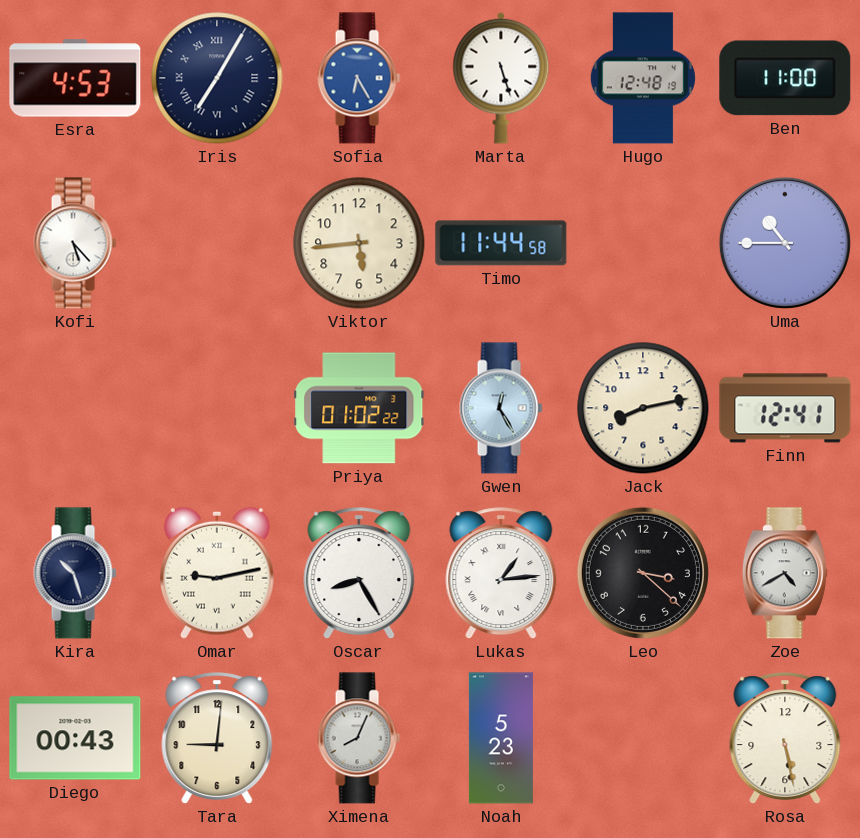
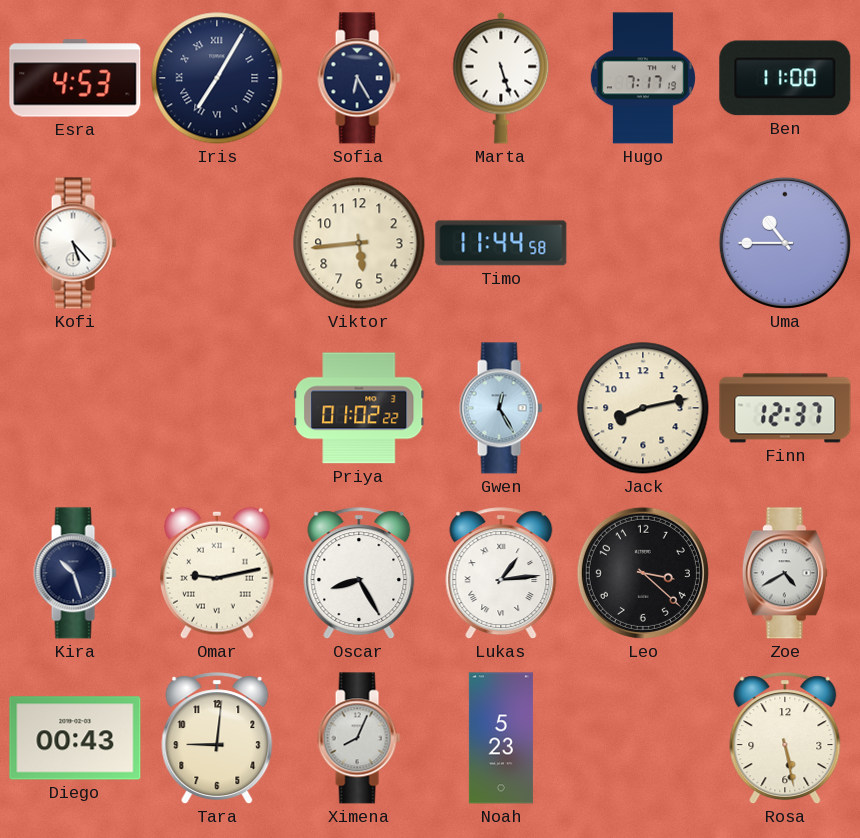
Sofia dial: blue -> navy
Hugo: 12:48 -> 7:17
Finn: 12:41 -> 12:37
